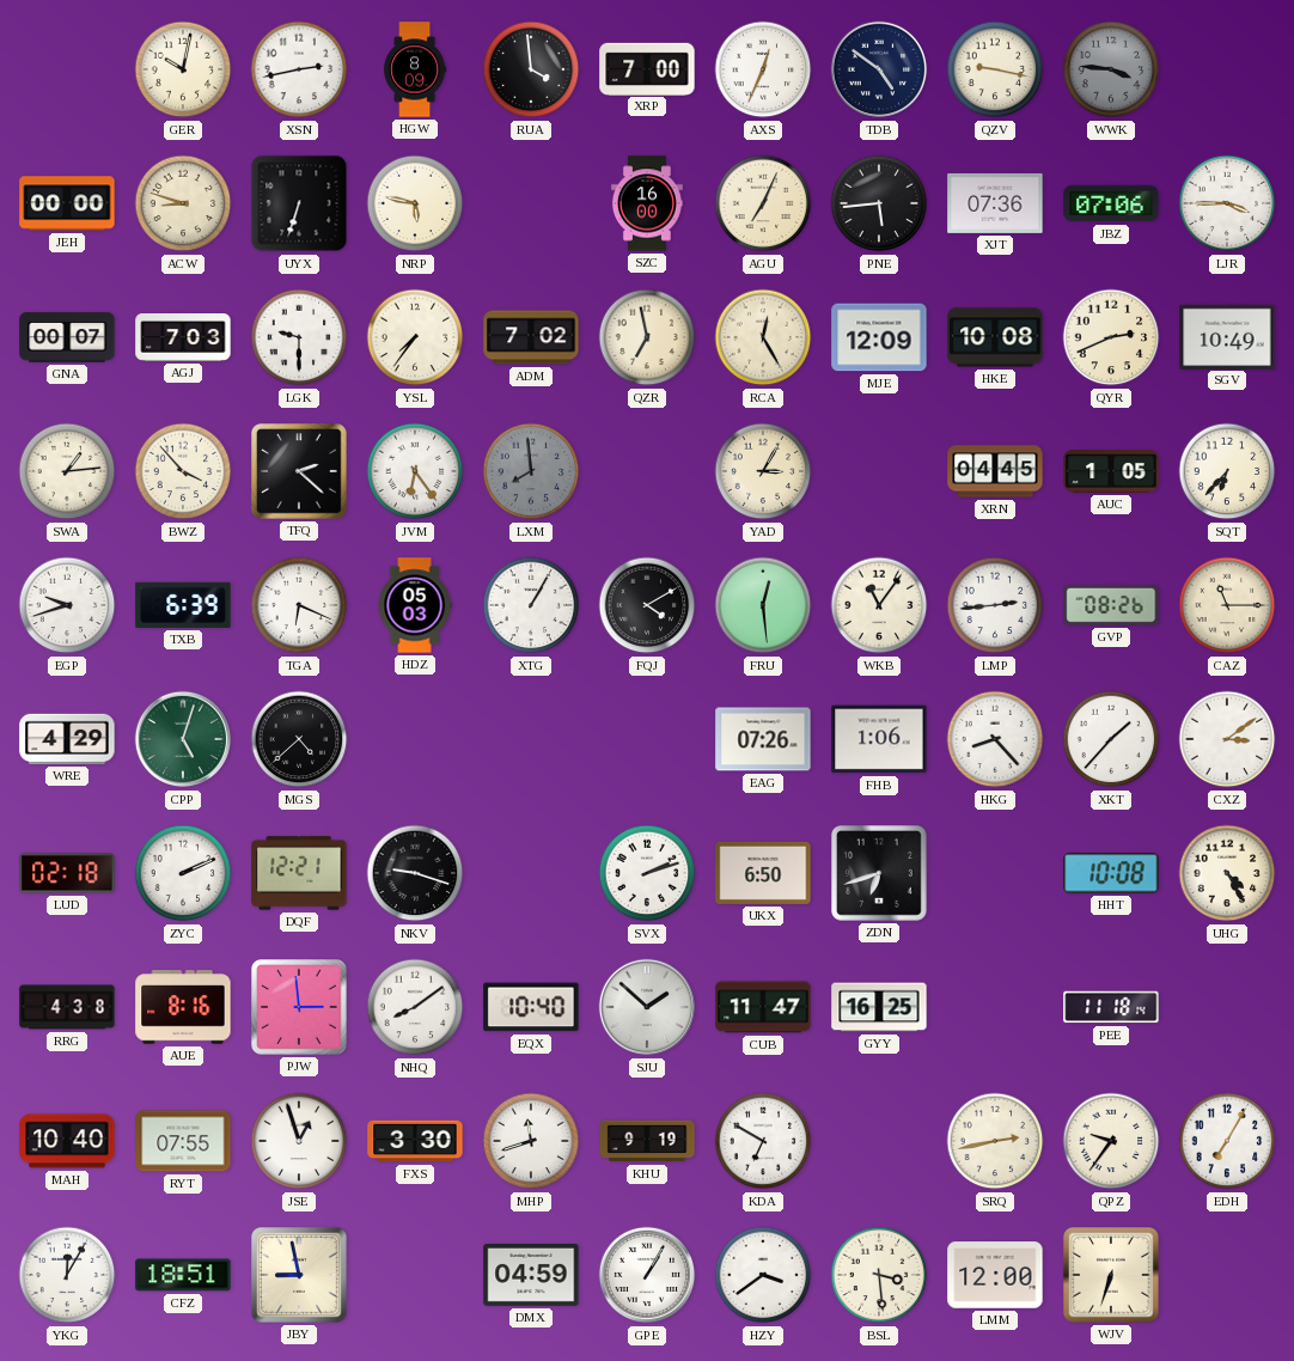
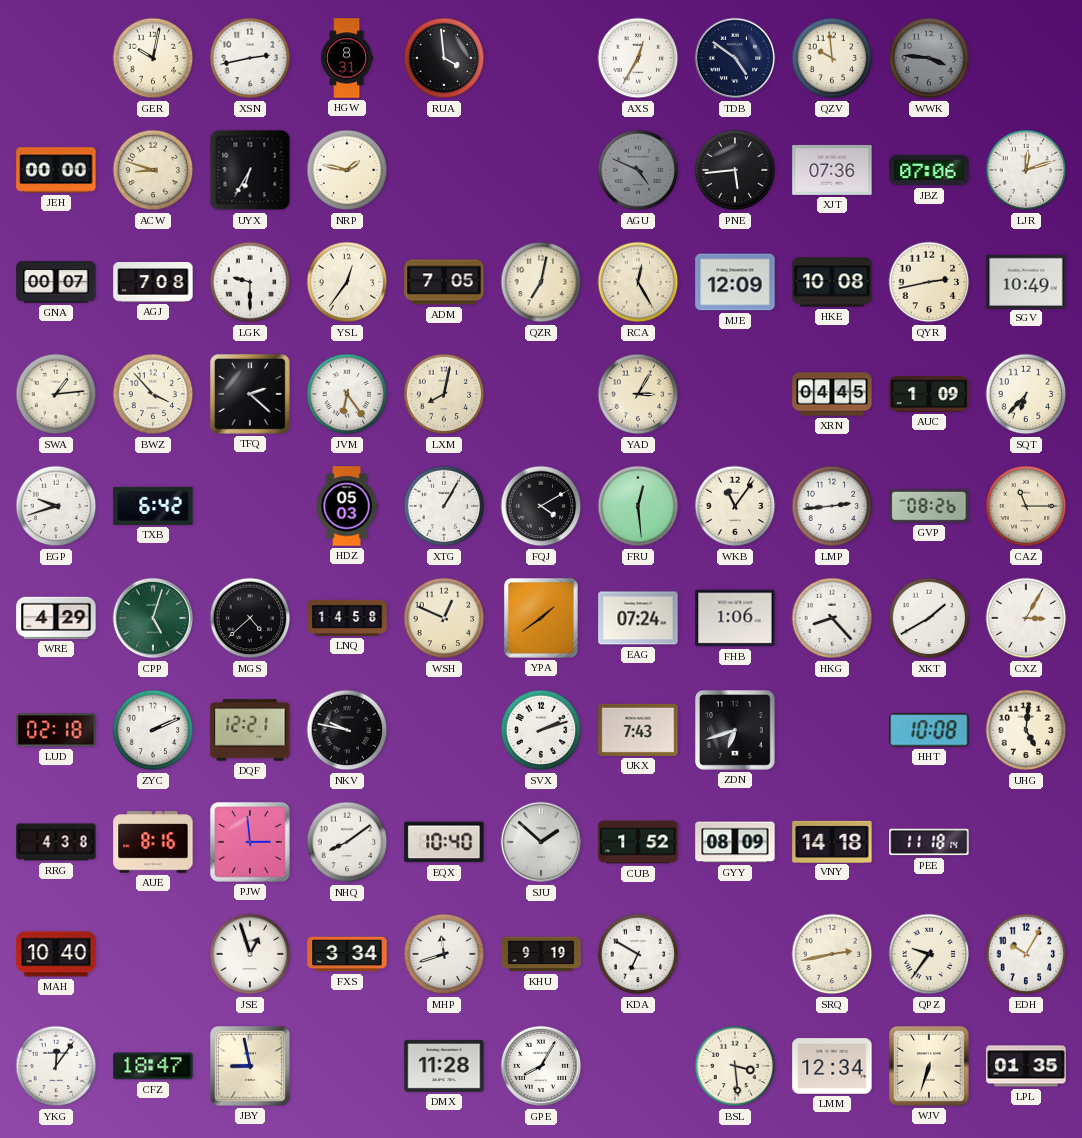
HGW: 8:09 -> 8:31
XRP: 7:00 -> none
AXS: 12:34 -> 12:35
QZV: 9:17 -> 9:59
UYX: 6:33 -> 6:35
NRP: 5:47 -> 1:47
SZC: 16:00 -> none
AGU: 7:04 -> 4:49
AGU dial: cream -> grey
LJR: 3:45 -> 12:12
AGJ: 7:03 -> 7:08
YSL: 7:36 -> 12:36
ADM: 7:02 -> 7:05
QZR: 6:58 -> 7:02
QYR: 2:41 -> 2:43
LXM: 7:59 -> 8:02
LXM dial: grey -> cream
AUC: 1:05 -> 1:09
TXB: 6:39 -> 6:42
TGA: 6:19 -> none
LNQ: none -> 14:58
WSH: none -> 12:49
YPA: none -> 1:39
EAG: 07:26 -> 07:24
XKT: 1:37 -> 1:40
CXZ: 3:09 -> 3:05
NKV: 9:18 -> 9:47
UKX: 6:50 -> 7:43
UHG: 4:25 -> 5:01
CUB: 11:47 -> 1:52
GYY: 16:25 -> 08:09
VNY: none -> 14:18
RYT: 07:55 -> none
FXS: 3:30 -> 3:34
EDH: 7:05 -> 10:05
YKG: 12:05 -> 12:06
CFZ: 18:51 -> 18:47
DMX: 04:59 -> 11:28
GPE: 1:05 -> 8:05
HZY: 3:39 -> none
LMM: 12:00 -> 12:34
LPL: none -> 01:35
